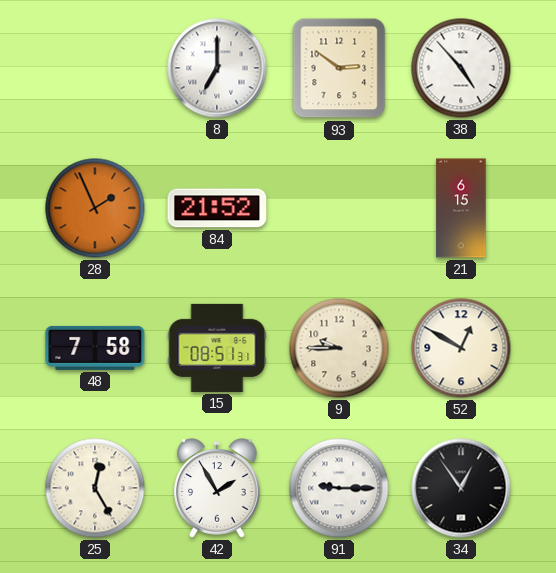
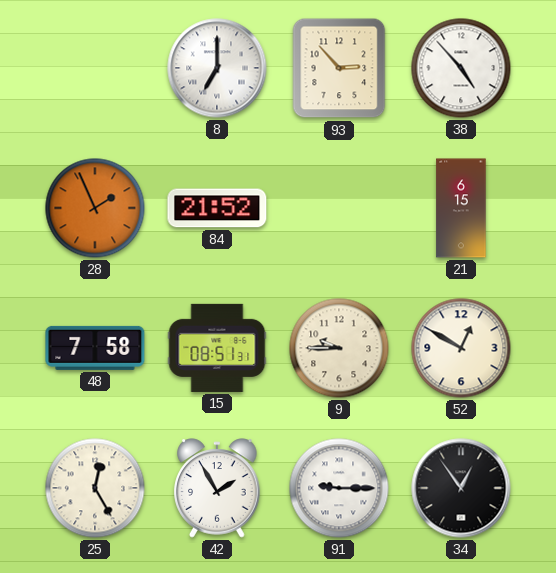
93: 2:51 -> 2:53
